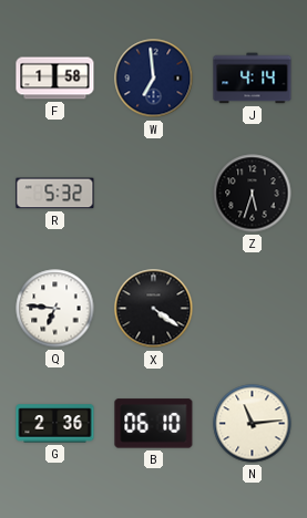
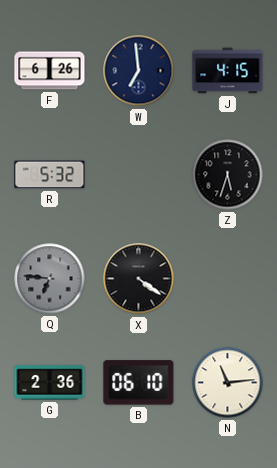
F: 1:58 -> 6:26
J: 4:14 -> 4:15
Q dial: white -> grey
